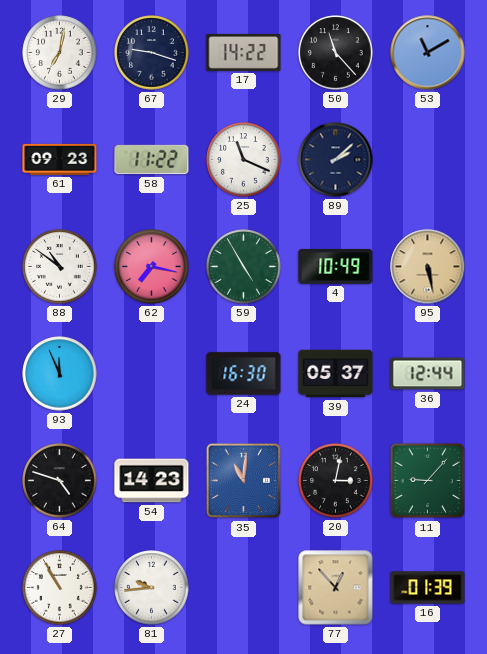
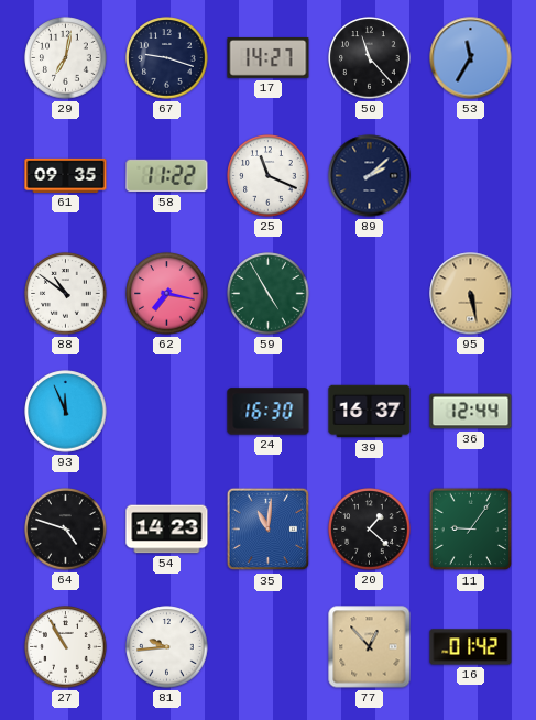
17: 14:22 -> 14:27
53: 11:10 -> 11:35
61: 09:23 -> 09:35
4: 10:49 -> none
39: 05:37 -> 16:37
20: 3:02 -> 1:22
11: 9:07 -> 9:06
16: 01:39 -> 01:42
